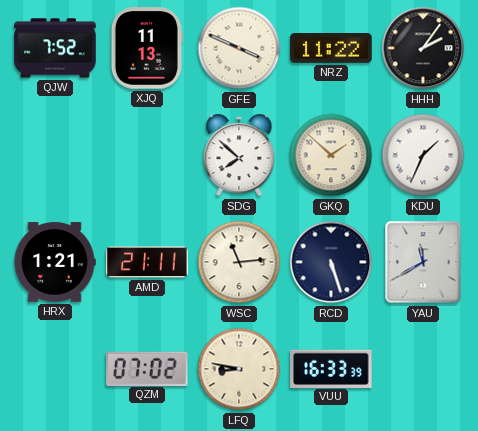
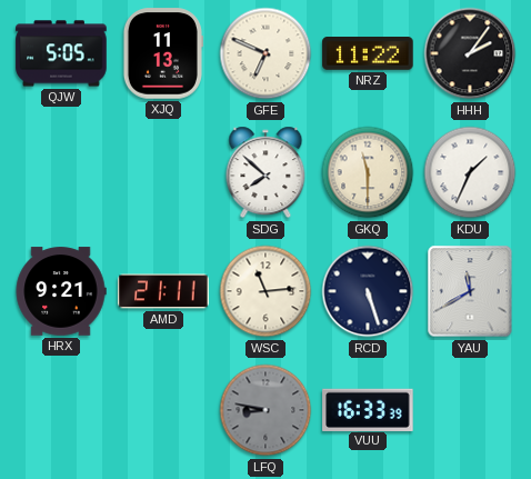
QJW: 7:52 -> 5:05
GFE: 3:49 -> 6:49
GKQ: 1:52 -> 11:30
HRX: 1:21 -> 9:21
QZM: 07:02 -> none
LFQ dial: cream -> grey
